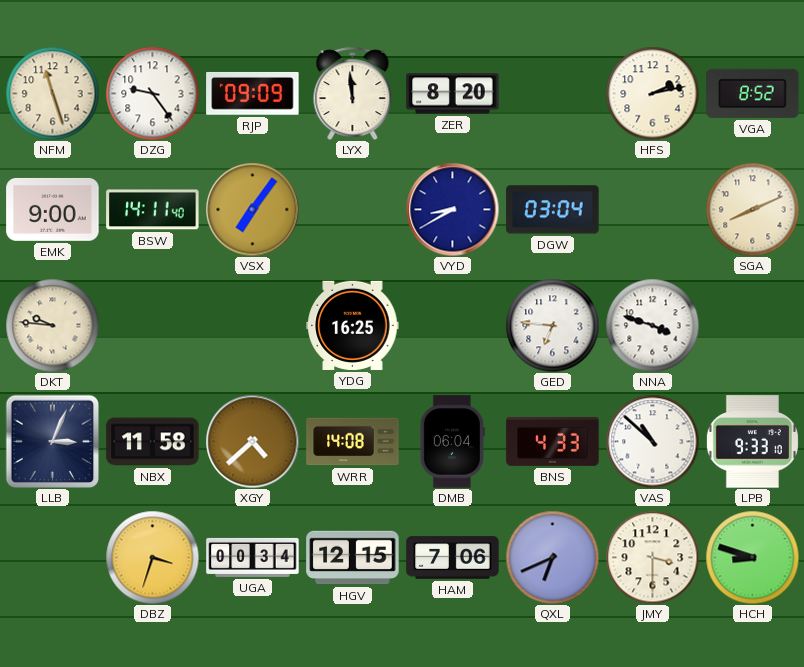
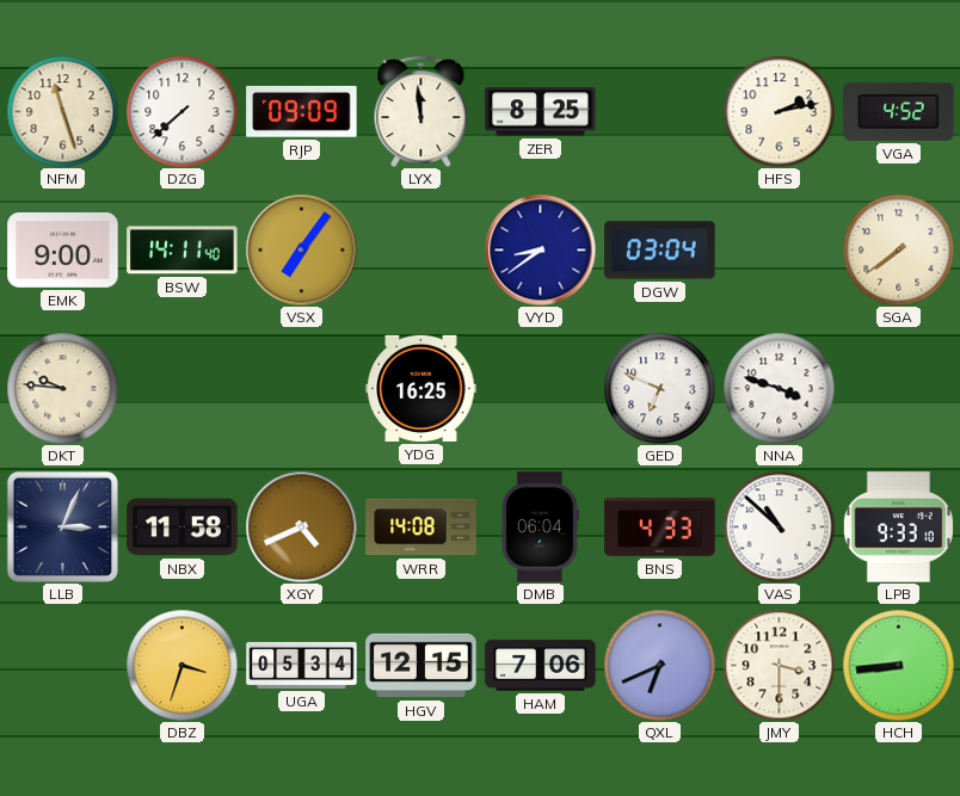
DZG: 9:24 -> 7:38
ZER: 8:20 -> 8:25
VGA: 8:52 -> 4:52
VYD: 8:40 -> 8:39
SGA: 8:11 -> 7:39
GED: 6:46 -> 6:49
XGY: 4:38 -> 4:41
UGA: 00:34 -> 05:34
HCH: 8:48 -> 8:44
